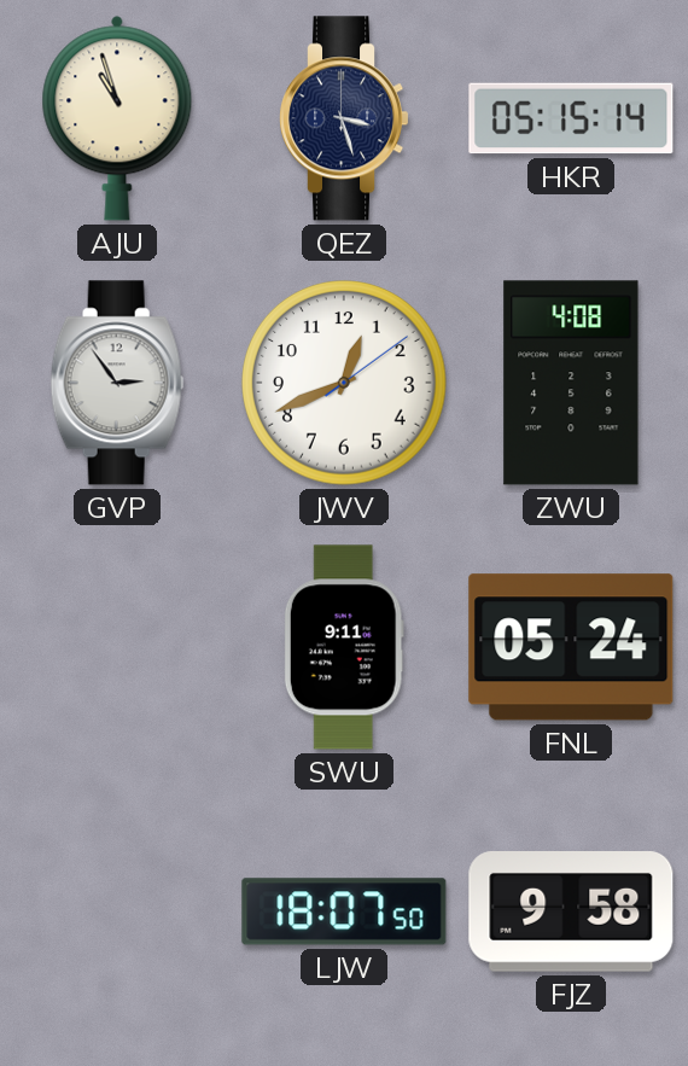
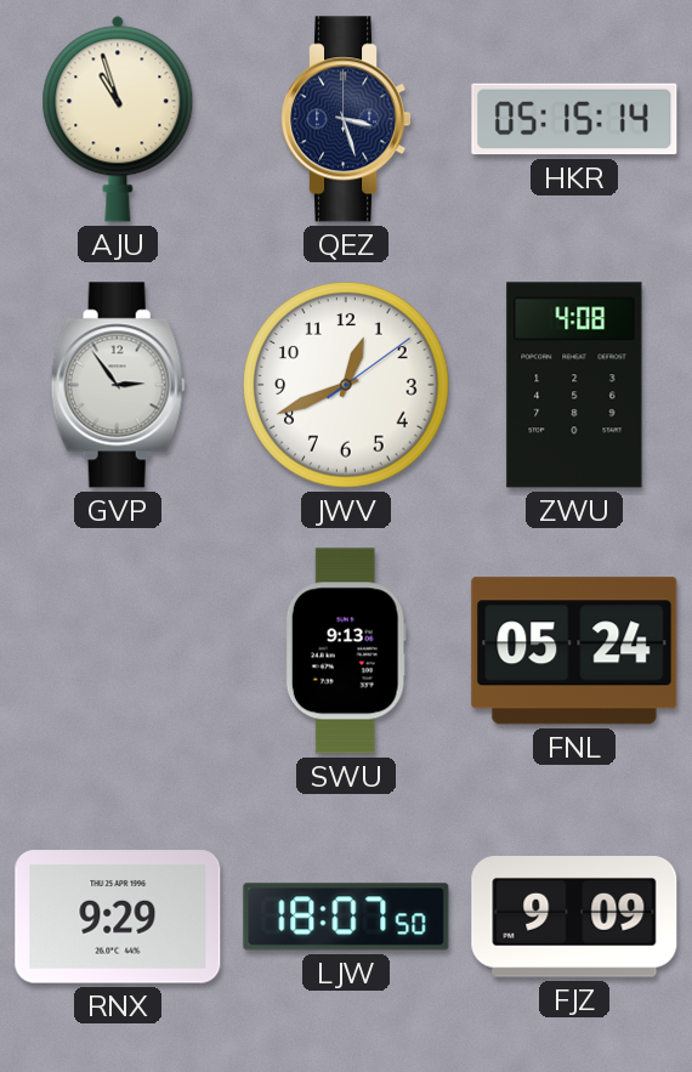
SWU: 9:11 -> 9:13
RNX: none -> 9:29
FJZ: 9:58 -> 9:09
